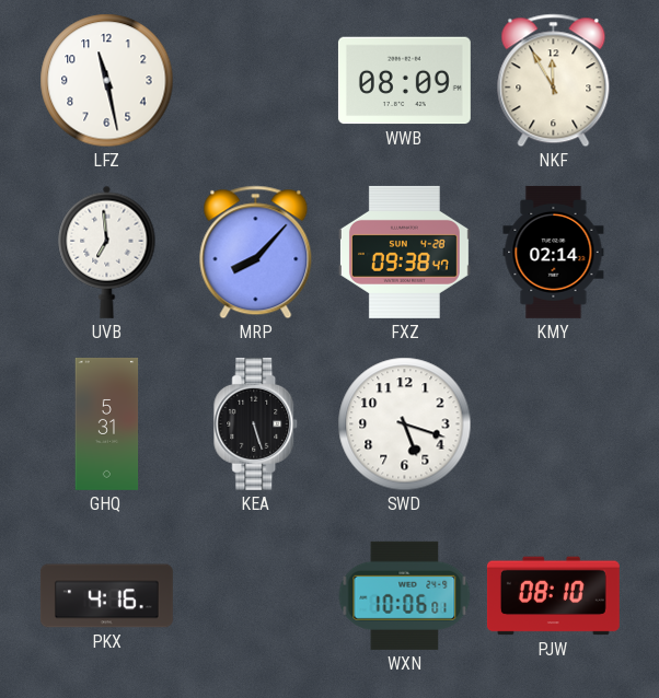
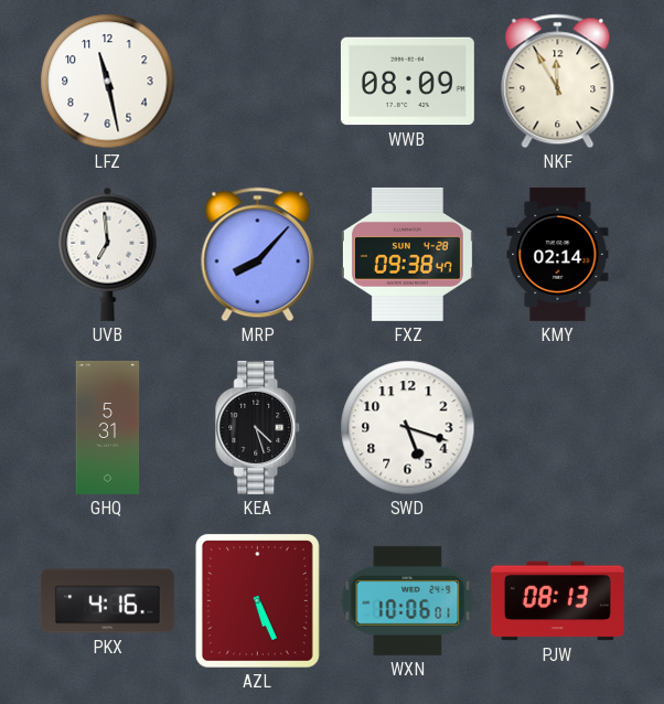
KEA: 5:27 -> 4:27
AZL: none -> 5:26
PJW: 08:10 -> 08:13
